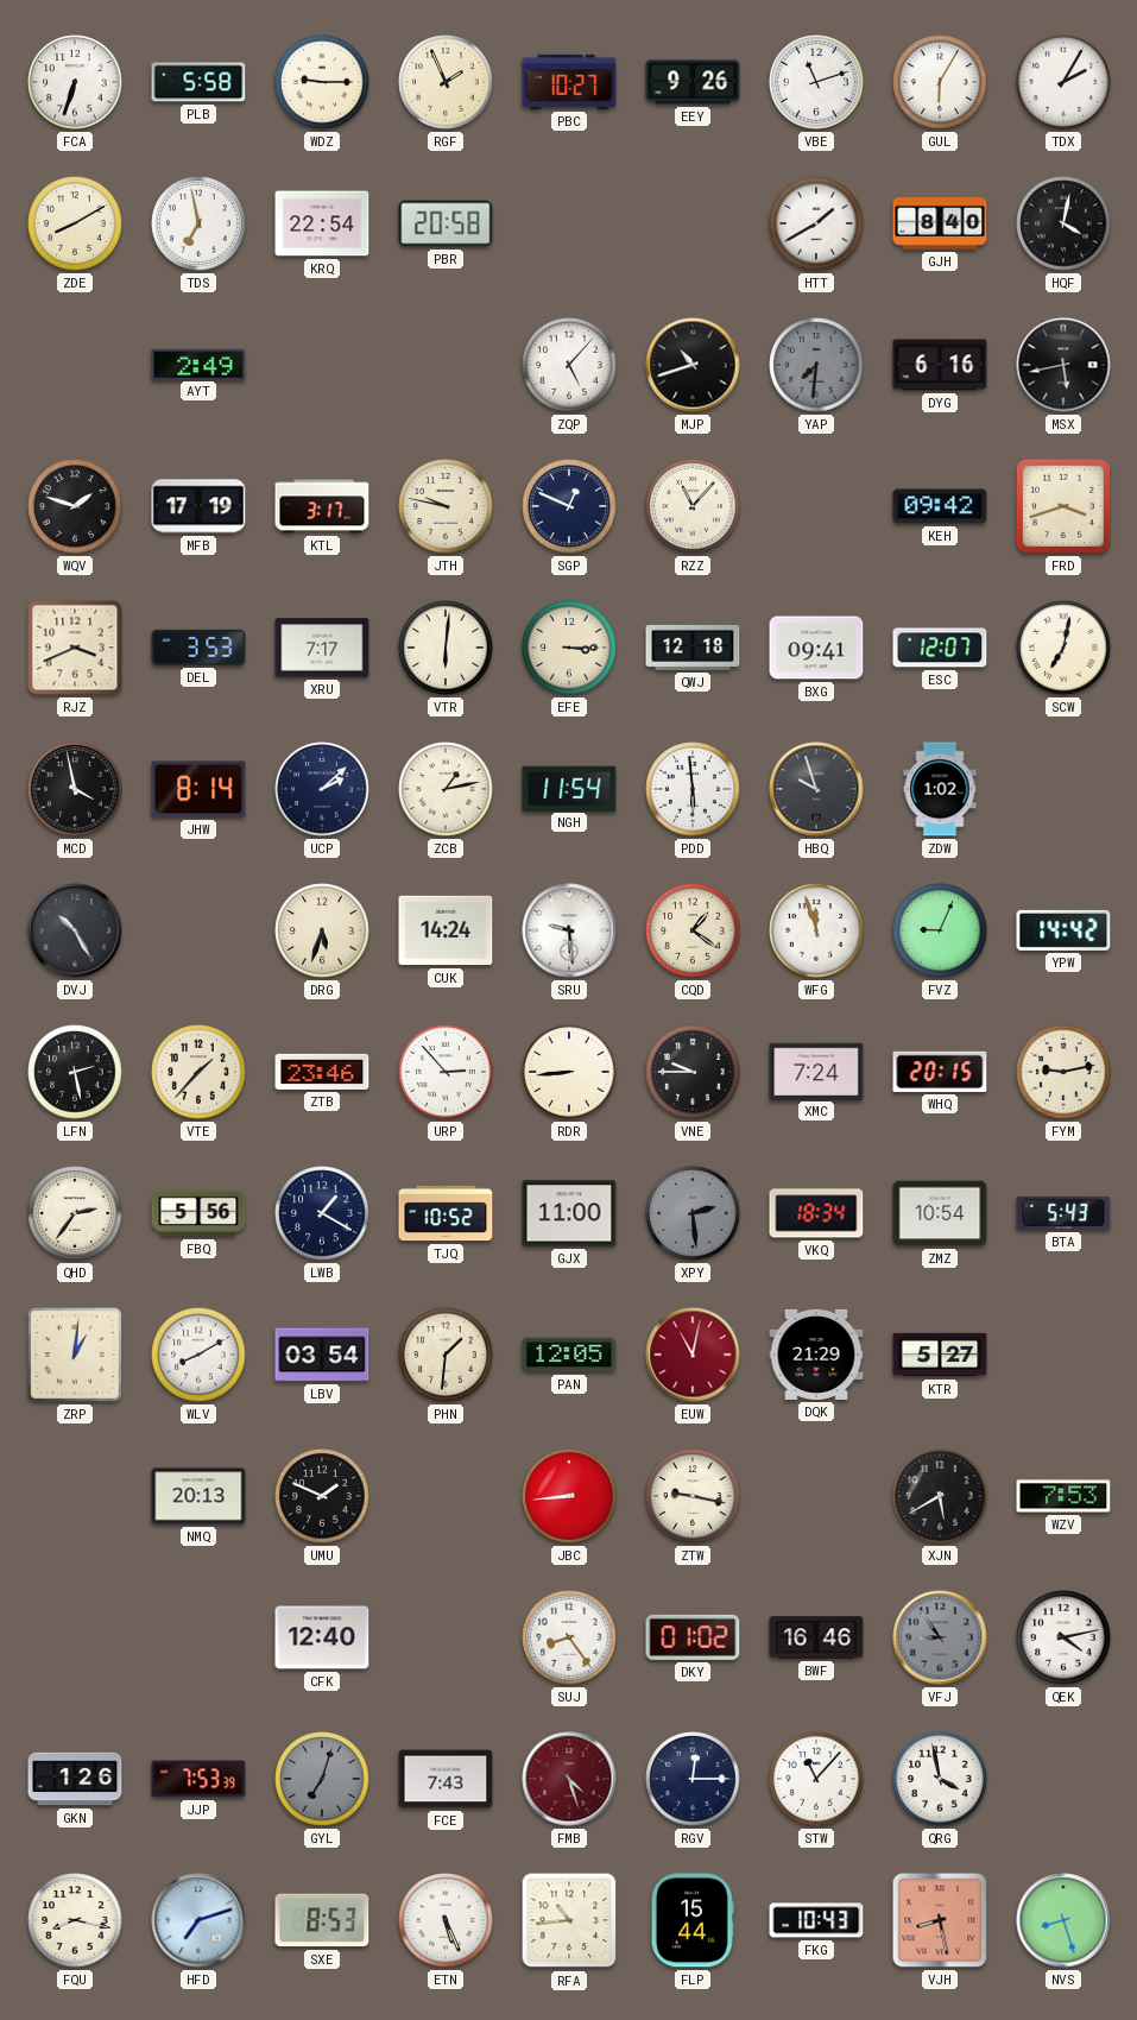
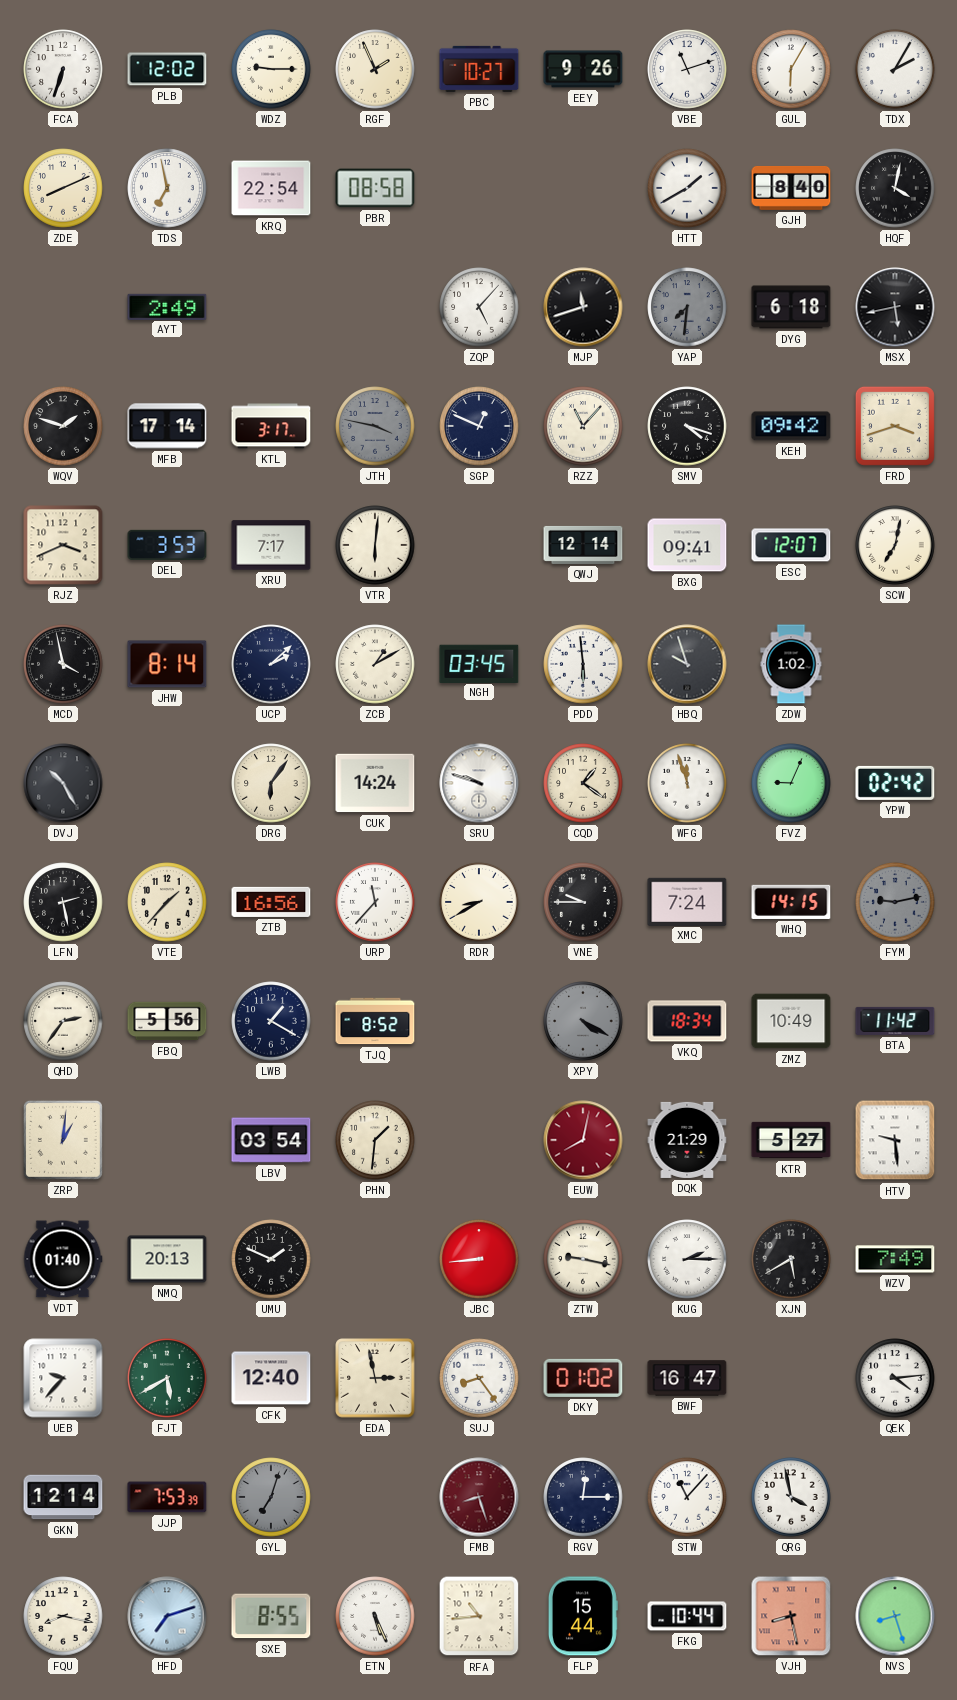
PLB: 5:58 -> 12:02
ZDE: 8:10 -> 8:11
PBR: 20:58 -> 08:58
MJP: 10:42 -> 11:42
DYG: 6:16 -> 6:18
MFB: 17:19 -> 17:14
JTH: 9:47 -> 3:47
JTH dial: cream -> grey
SMV: none -> 4:18
EFE: 3:15 -> none
QWJ: 12:18 -> 12:14
ZCB: 1:13 -> 1:10
NGH: 11:54 -> 03:45
DRG: 5:33 -> 6:06
SRU: 9:29 -> 9:48
YPW: 14:42 -> 02:42
ZTB: 23:46 -> 16:56
URP: 2:53 -> 11:37
RDR: 8:44 -> 8:40
WHQ: 20:15 -> 14:15
FYM dial: cream -> grey
TJQ: 10:52 -> 8:52
GJX: 11:00 -> none
XPY: 2:29 -> 4:20
ZMZ: 10:54 -> 10:49
BTA: 5:43 -> 11:42
WLV: 8:10 -> none
PAN: 12:05 -> none
EUW: 11:02 -> 8:02
HTV: none -> 9:29
VDT: none -> 01:40
KUG: none -> 2:15
WZV: 7:53 -> 7:49
UEB: none -> 9:37
FJT: none -> 5:40
EDA: none -> 2:58
BWF: 16:46 -> 16:47
VFJ: 8:54 -> none
QEK: 4:13 -> 4:14
GKN: 1:26 -> 12:14
FCE: 7:43 -> none
FMB: 4:27 -> 8:27
SXE: 8:53 -> 8:55
FKG: 10:43 -> 10:44
